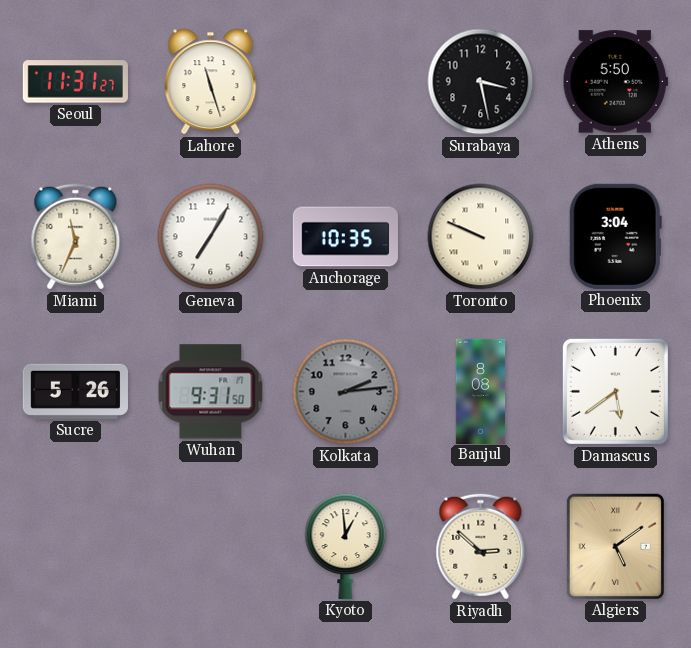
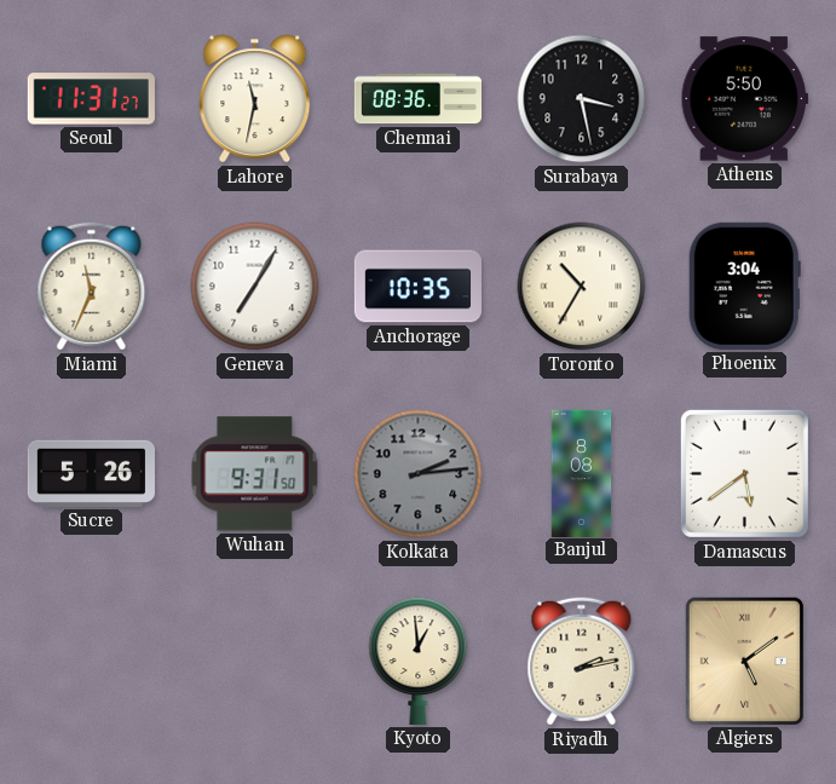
Lahore: 11:27 -> 11:32
Chennai: none -> 08:36
Toronto: 9:49 -> 10:35
Riyadh: 2:52 -> 2:13
